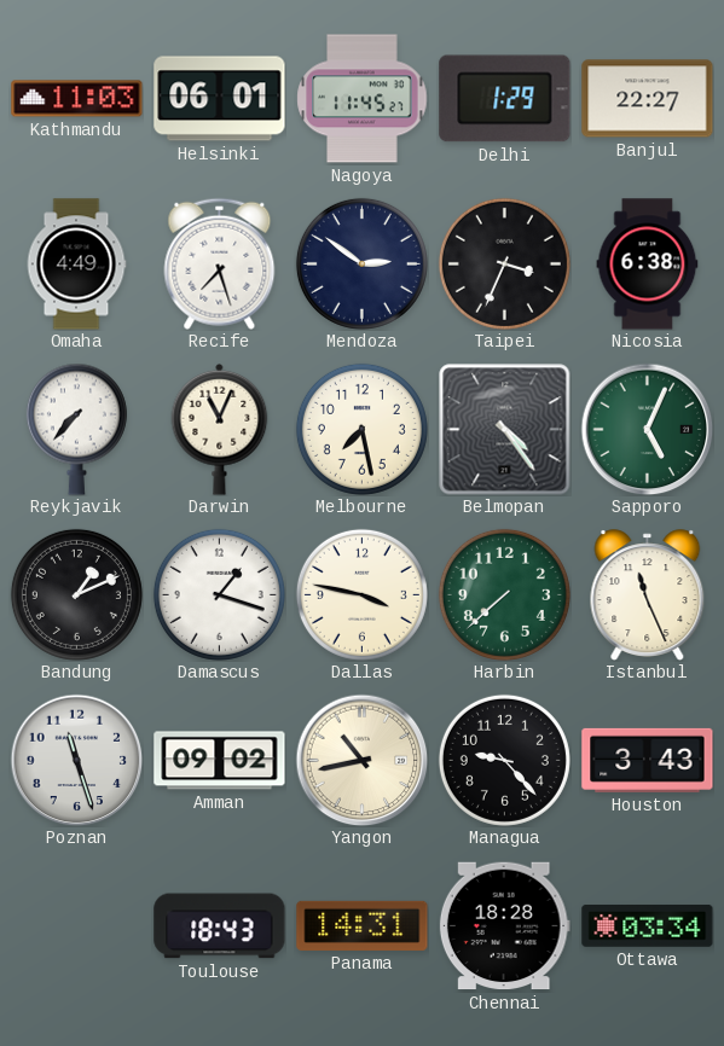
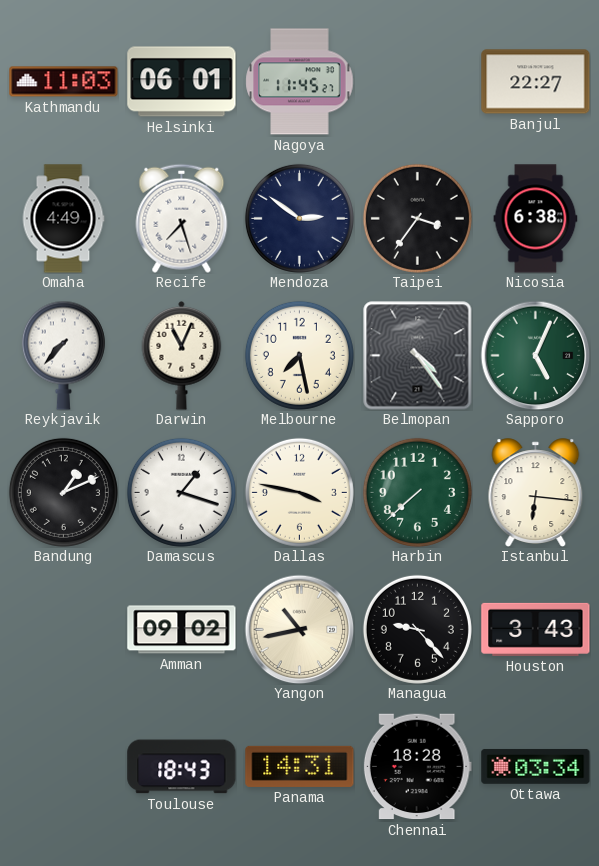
Delhi: 1:29 -> none
Taipei: 3:34 -> 3:36
Istanbul: 11:26 -> 6:16
Poznan: 11:27 -> none
